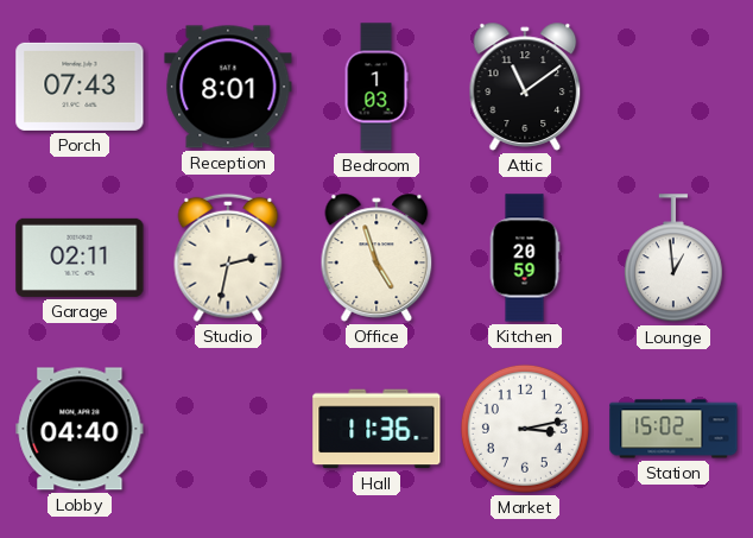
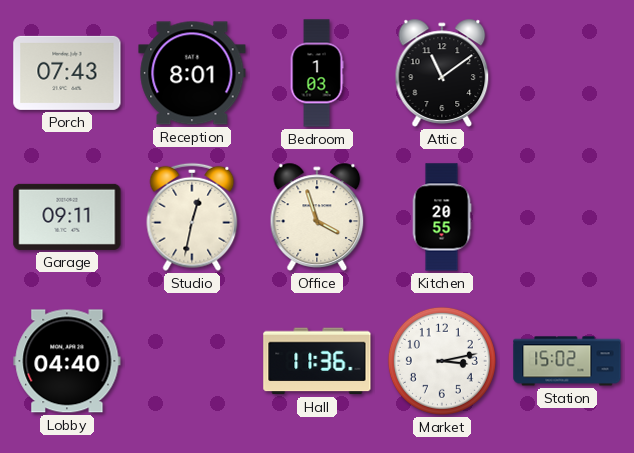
Garage: 02:11 -> 09:11
Studio: 2:32 -> 12:32
Office: 4:57 -> 3:57
Kitchen: 20:59 -> 20:55
Lounge: 12:59 -> none
